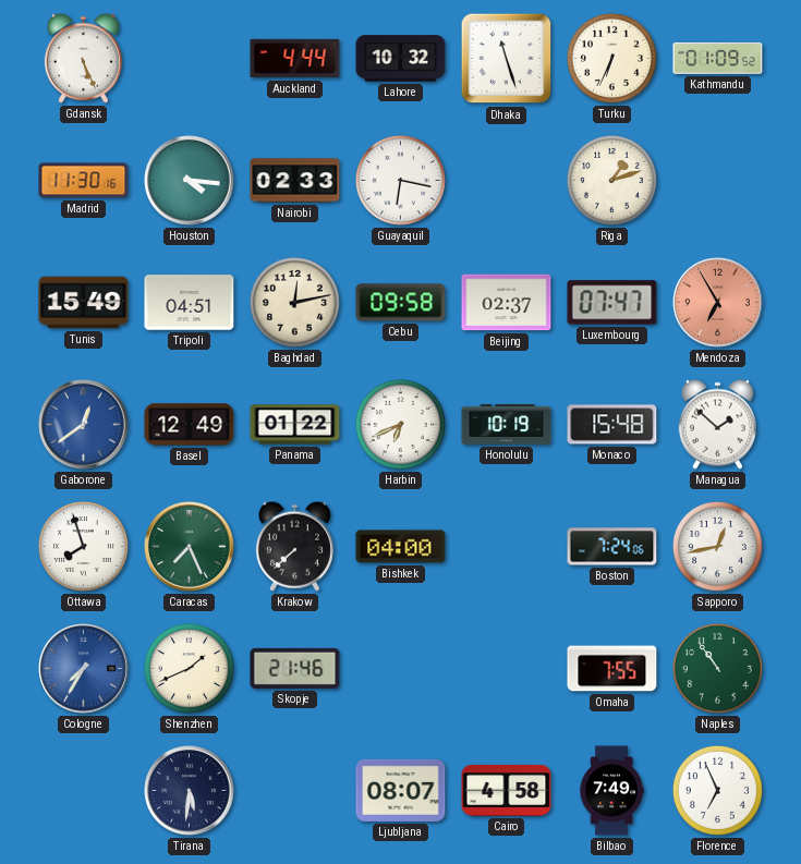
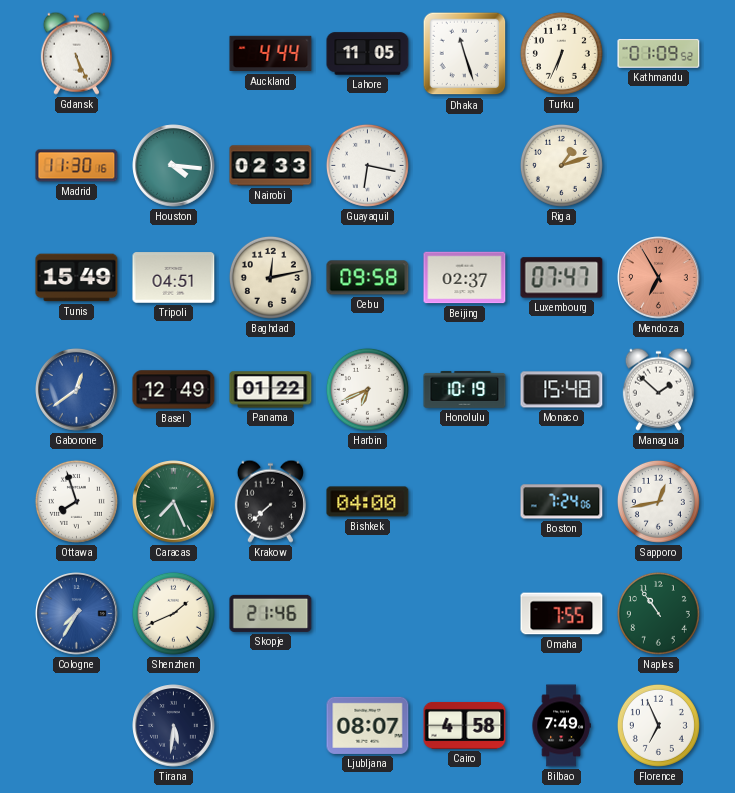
Lahore: 10:32 -> 11:05
